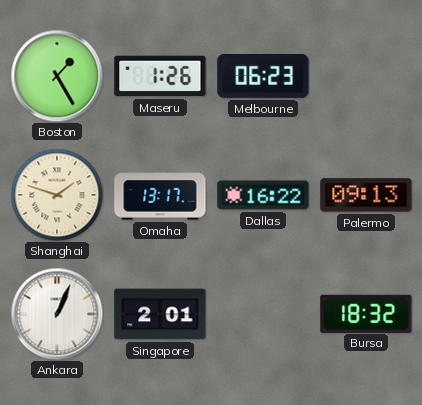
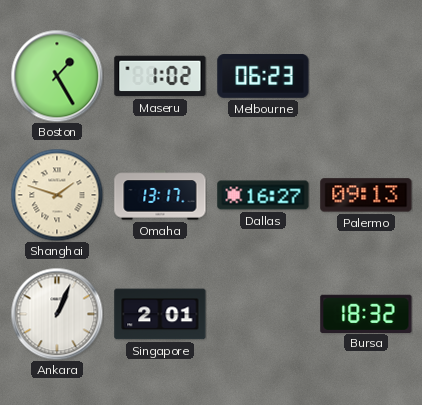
Maseru: 1:26 -> 1:02
Dallas: 16:22 -> 16:27
